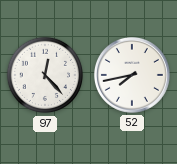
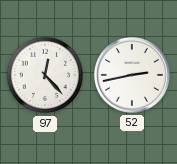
52: 7:43 -> 2:43
